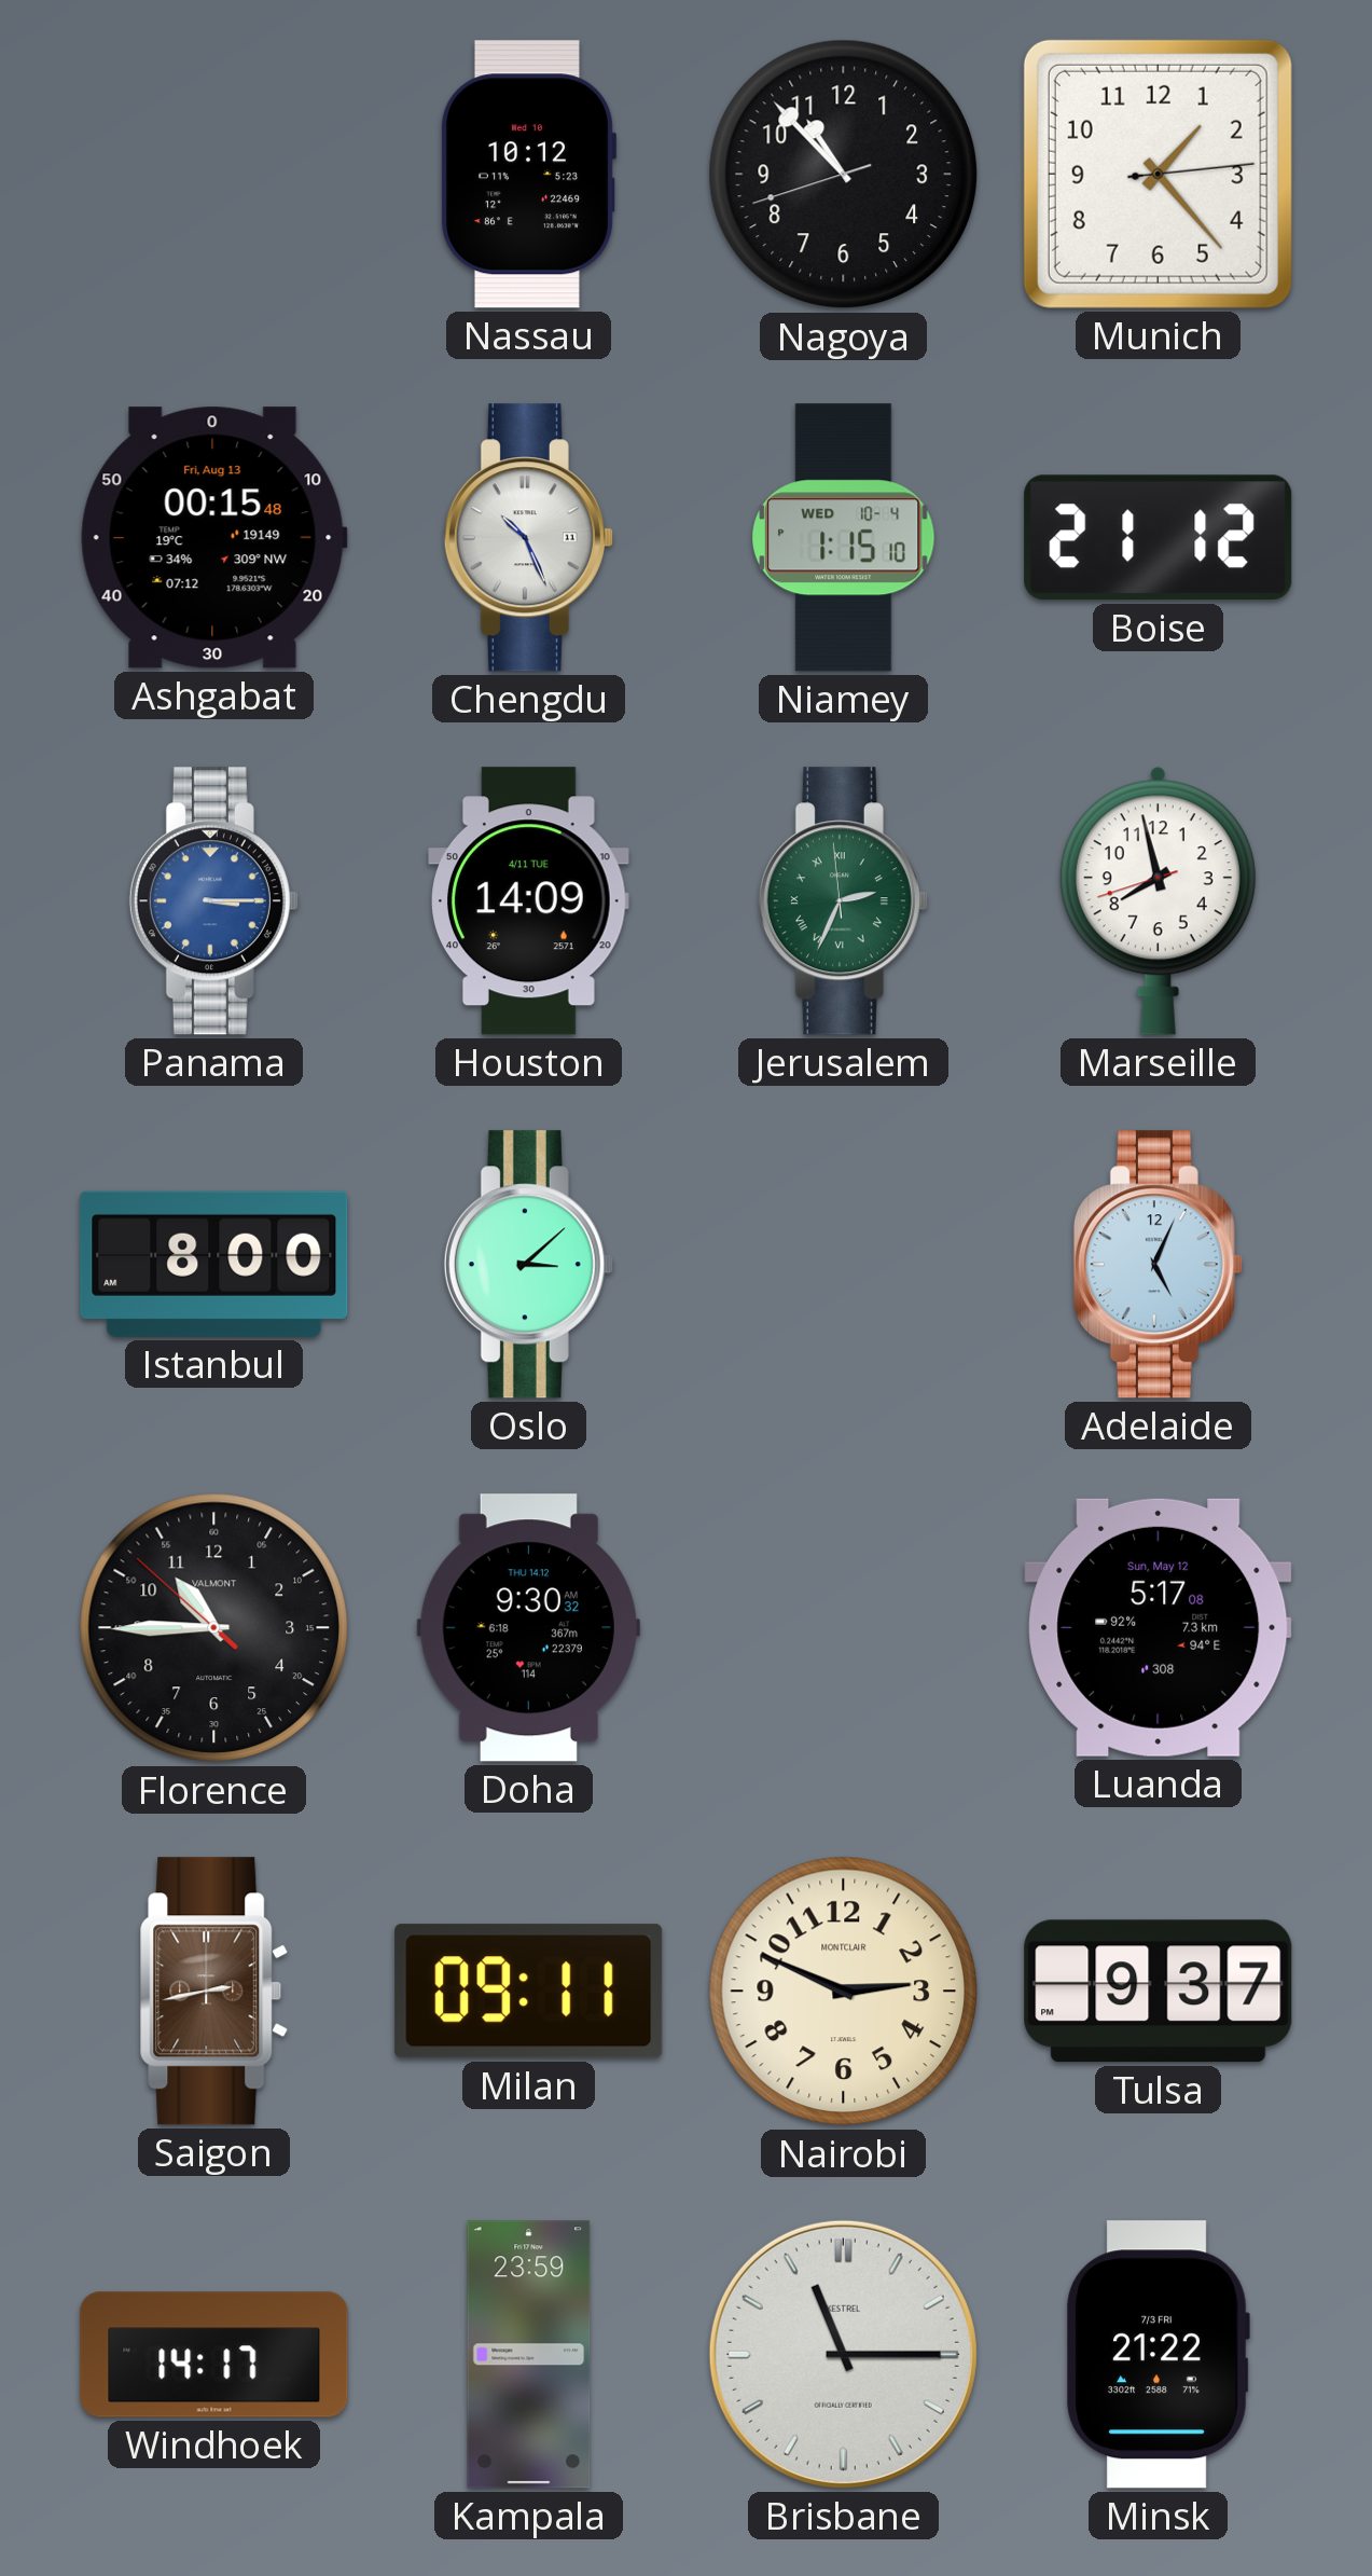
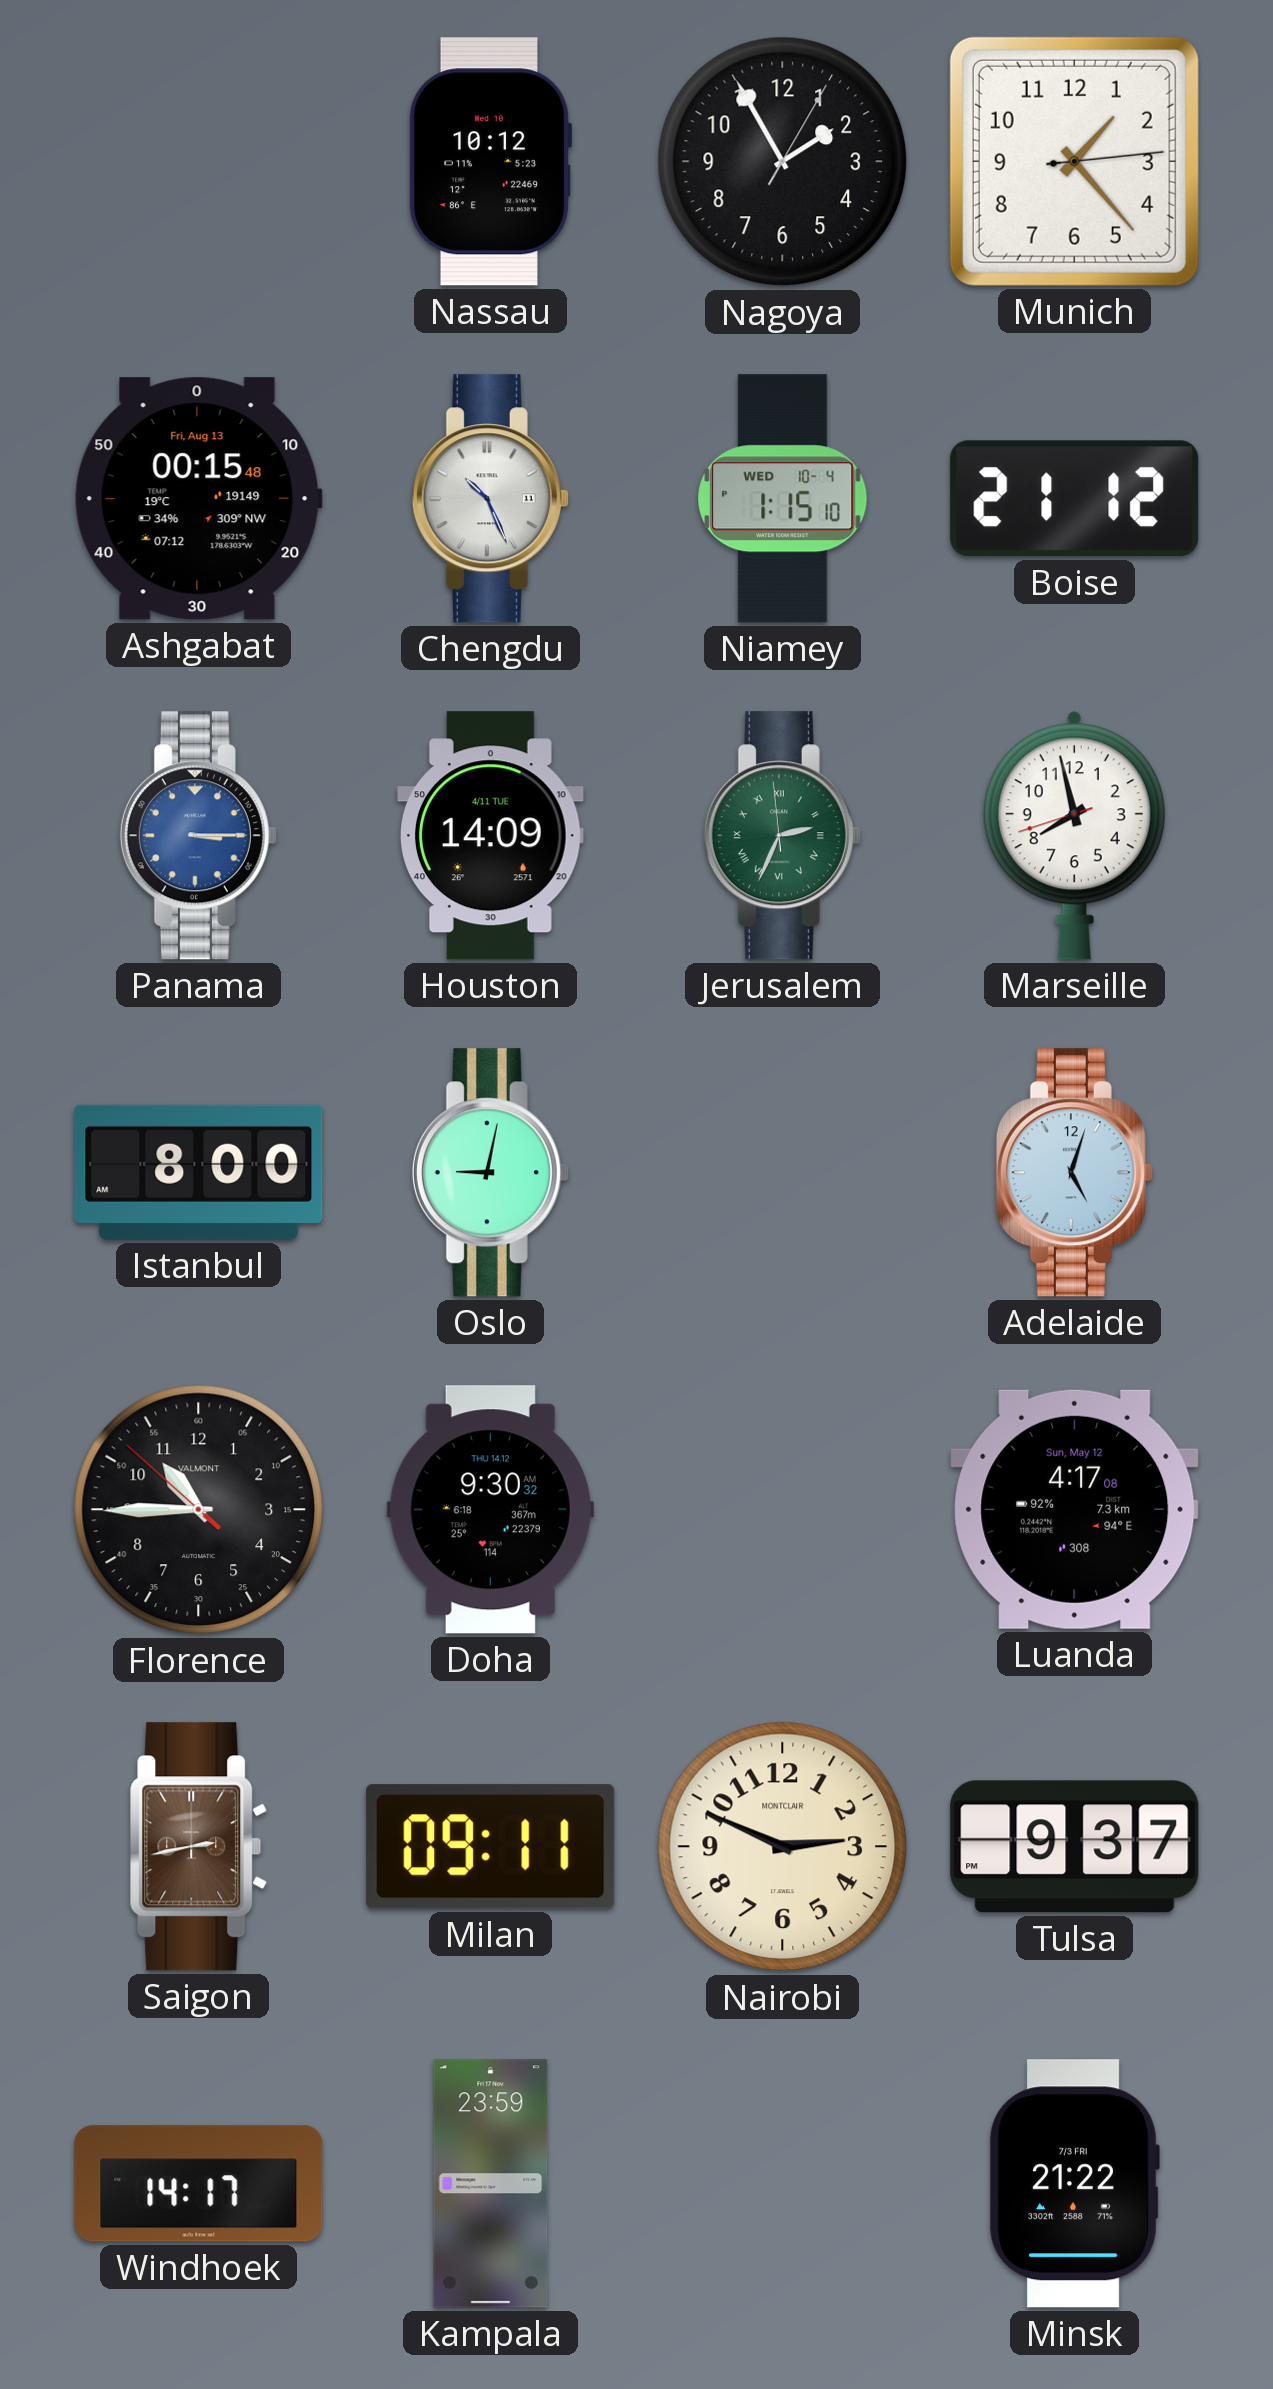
Nagoya: 10:52 -> 1:55
Oslo: 3:08 -> 9:02
Adelaide: 5:04 -> 5:03
Luanda: 5:17 -> 4:17
Brisbane: 11:15 -> none
